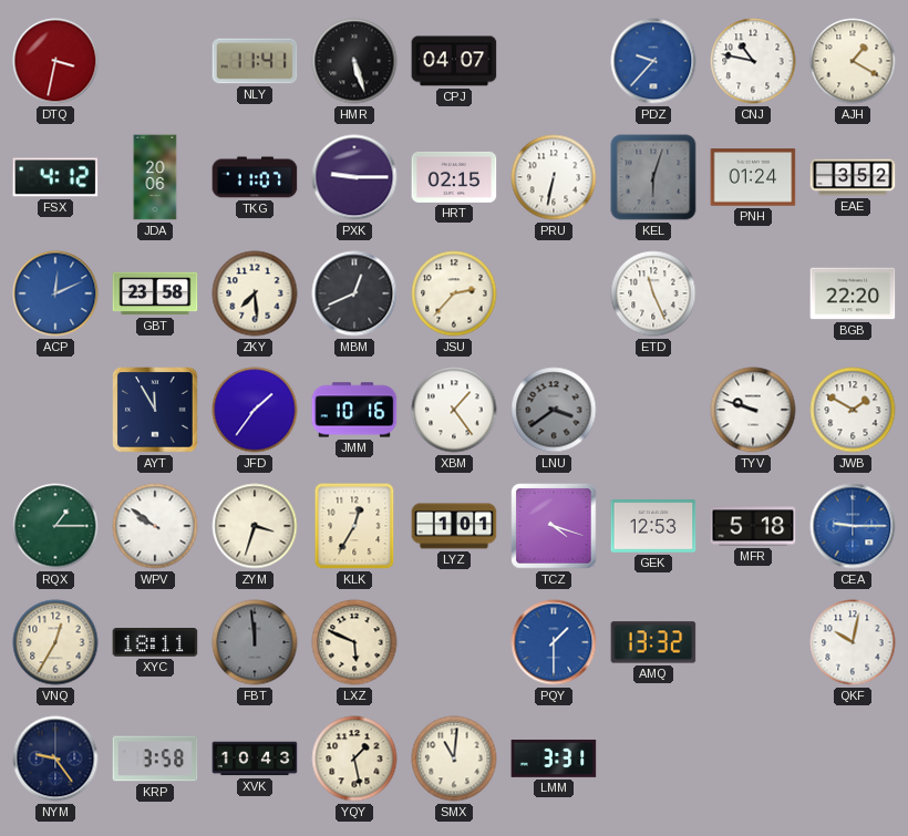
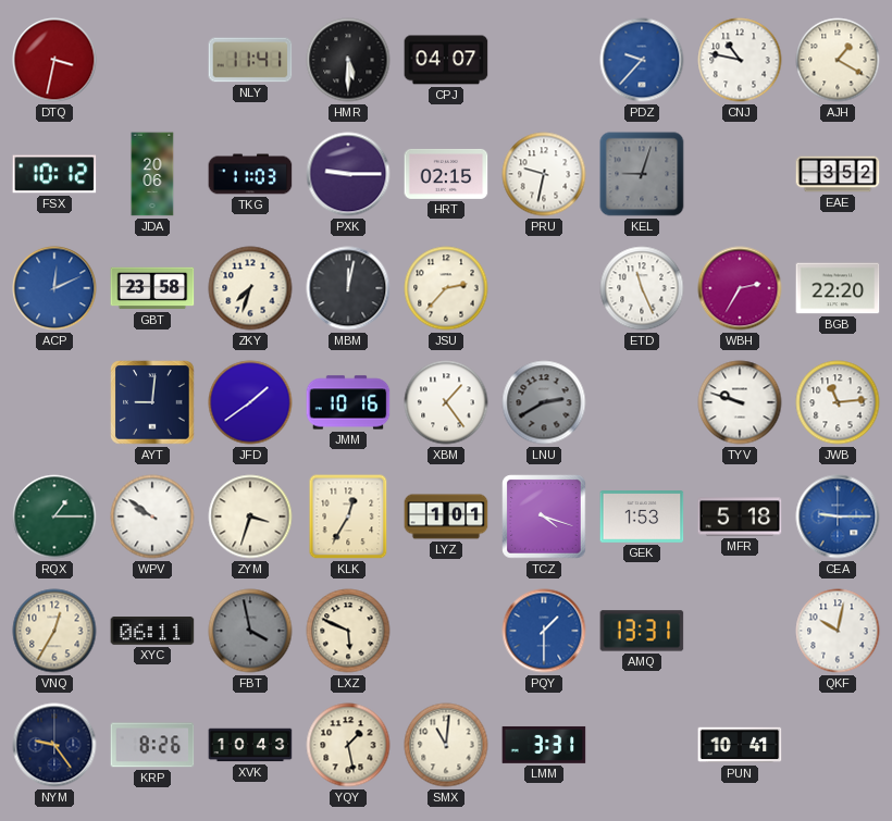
HMR: 5:27 -> 5:30
FSX: 4:12 -> 10:12
TKG: 11:07 -> 11:03
PRU: 6:32 -> 9:32
KEL: 6:03 -> 9:03
PNH: 01:24 -> none
ZKY: 7:29 -> 7:33
MBM: 12:41 -> 12:02
WBH: none -> 2:35
AYT: 11:55 -> 9:01
JFD: 1:36 -> 1:39
LNU: 3:39 -> 2:40
JWB: 1:50 -> 11:14
GEK: 12:53 -> 1:53
XYC: 18:11 -> 06:11
FBT: 11:59 -> 3:58
AMQ: 13:32 -> 13:31
KRP: 3:58 -> 8:26
PUN: none -> 10:41
